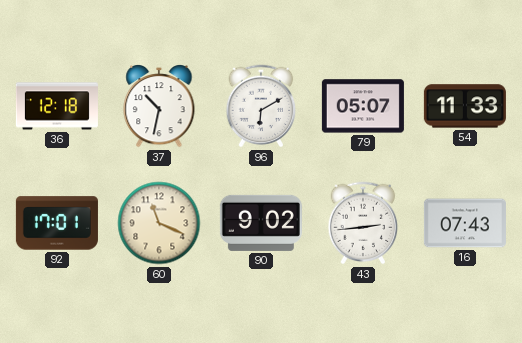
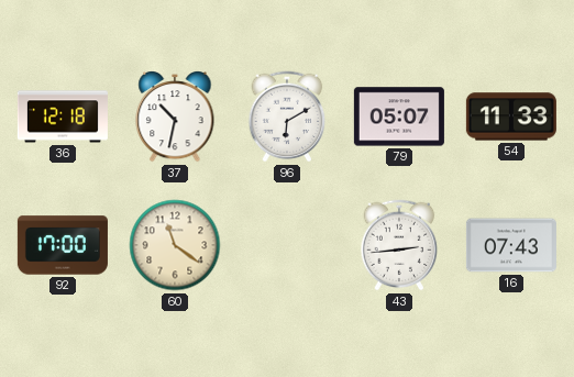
92: 17:01 -> 17:00
60: 11:19 -> 11:21
90: 9:02 -> none
